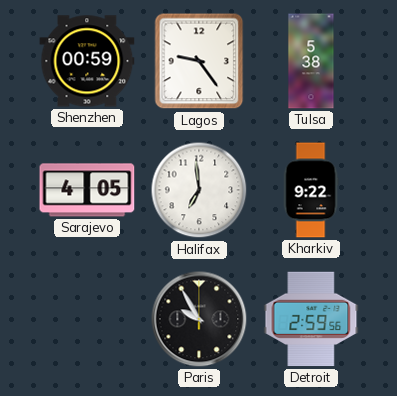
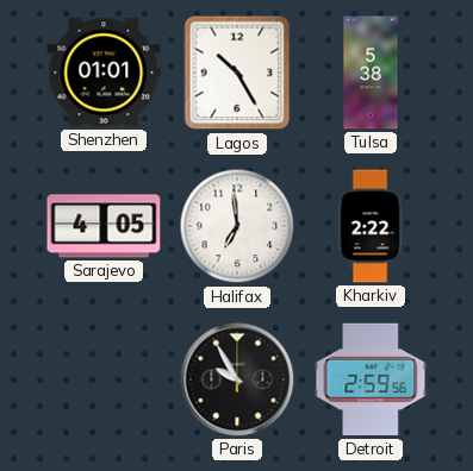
Shenzhen: 00:59 -> 01:01
Lagos: 9:24 -> 10:25
Kharkiv: 9:22 -> 2:22
